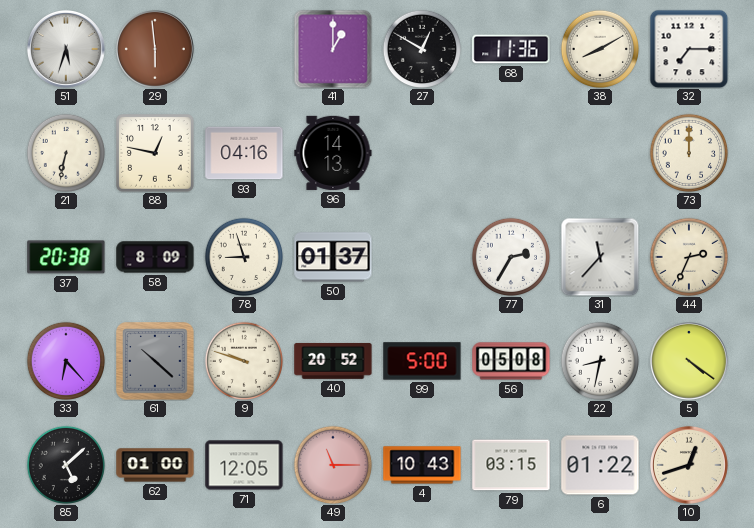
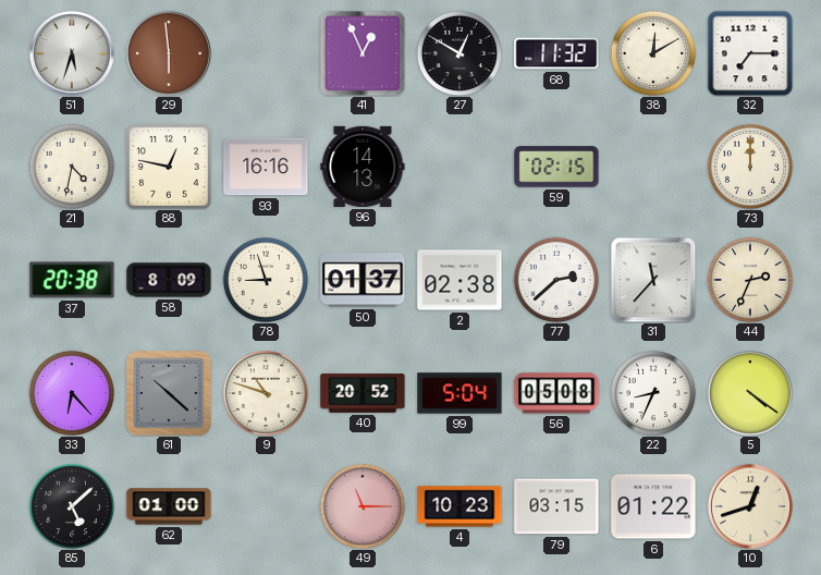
41: 1:00 -> 12:56
68: 11:36 -> 11:32
38: 8:10 -> 12:10
21: 6:32 -> 4:32
93: 04:16 -> 16:16
59: none -> 02:15
2: none -> 02:38
77: 2:35 -> 2:38
9: 9:48 -> 10:48
99: 5:00 -> 5:04
22: 8:32 -> 8:34
71: 12:05 -> none
4: 10:43 -> 10:23
